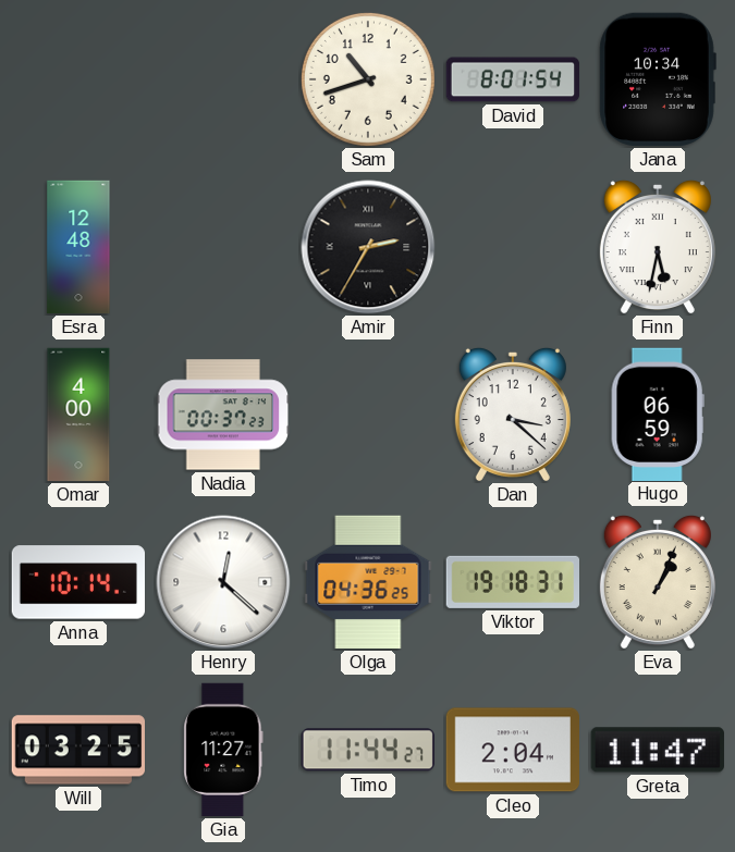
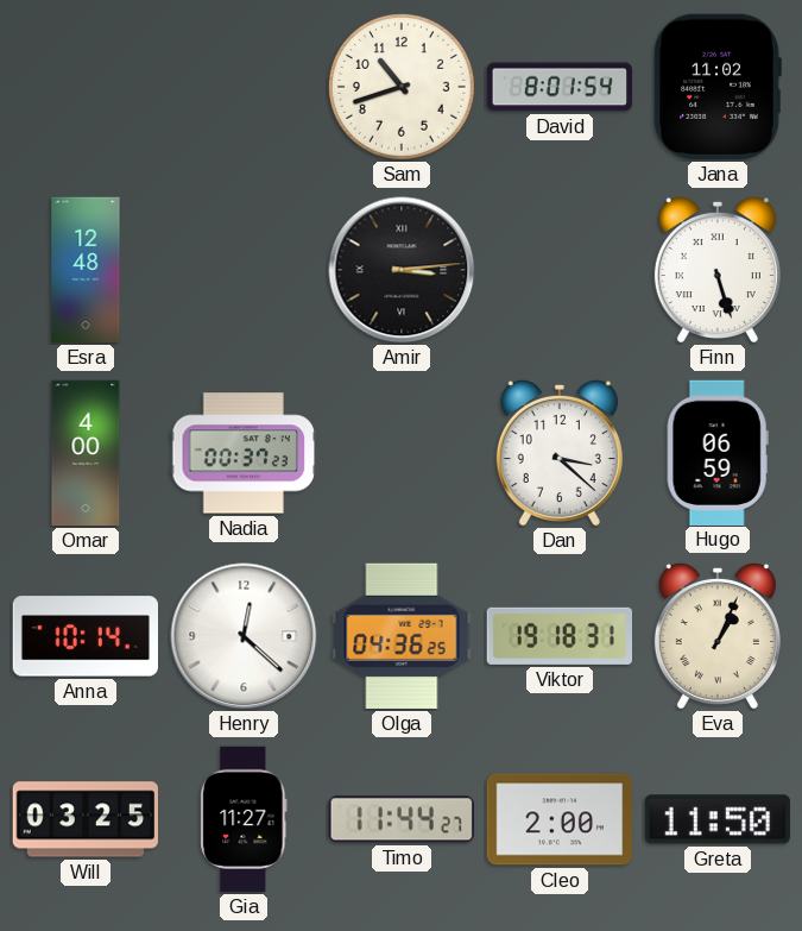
Jana: 10:34 -> 11:02
Amir: 2:35 -> 3:14
Finn: 5:32 -> 5:27
Cleo: 2:04 -> 2:00
Greta: 11:47 -> 11:50
